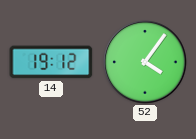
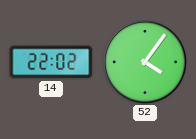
14: 19:12 -> 22:02
